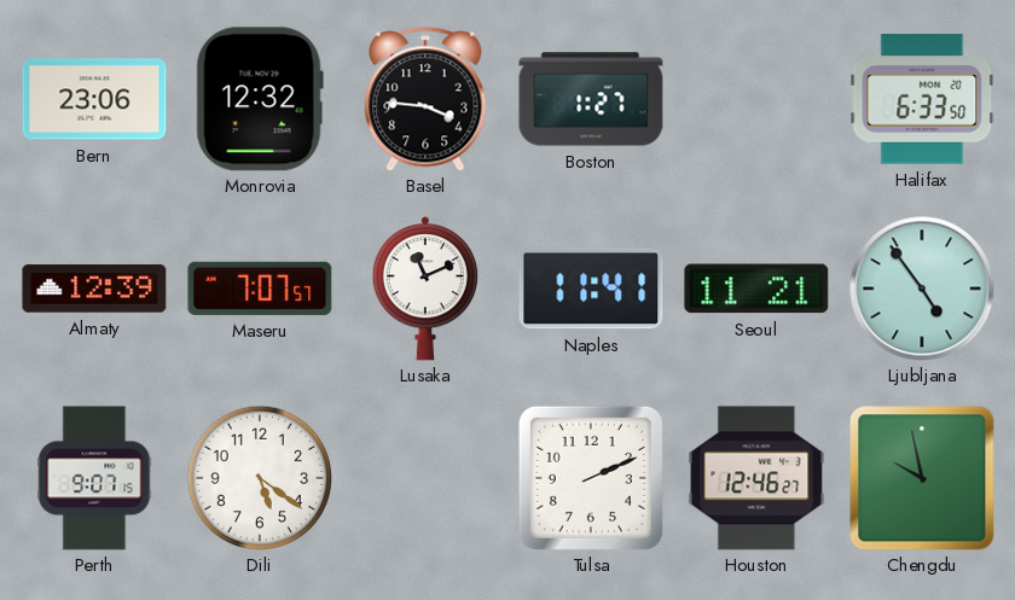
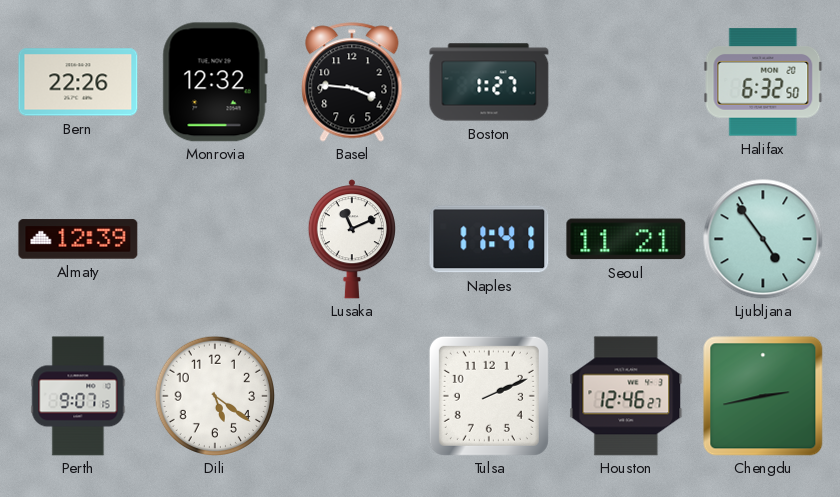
Bern: 23:06 -> 22:26
Halifax: 6:33 -> 6:32
Maseru: 7:07 -> none
Chengdu: 9:58 -> 2:43
